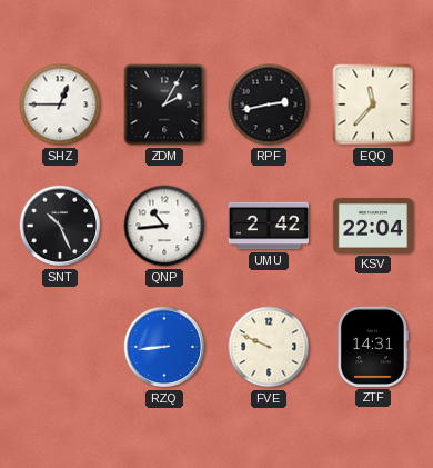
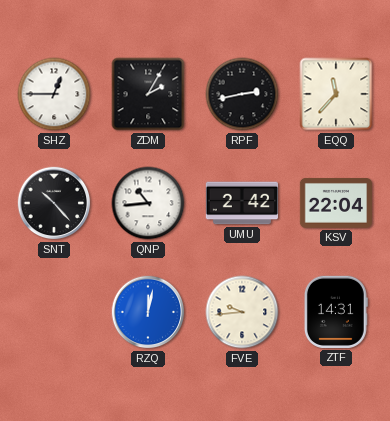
SNT: 10:26 -> 10:23
RZQ: 8:44 -> 12:02
FVE: 9:49 -> 9:44
